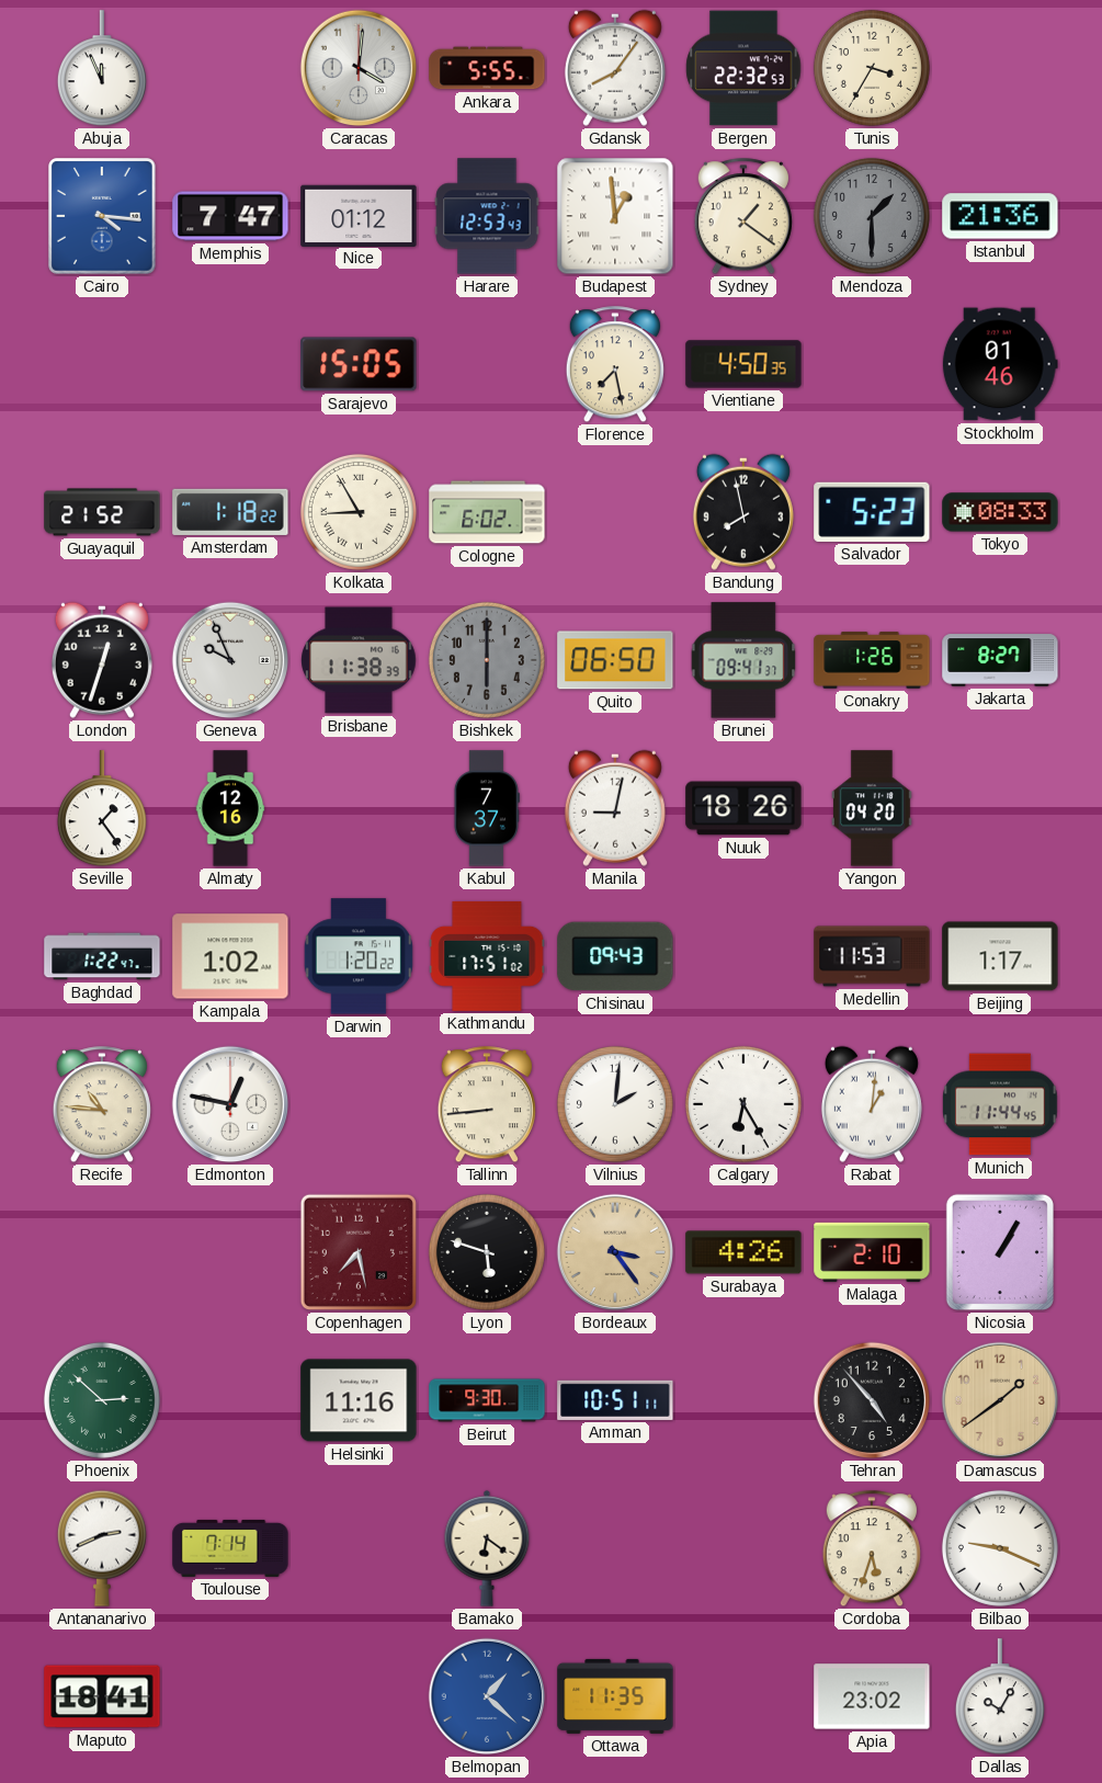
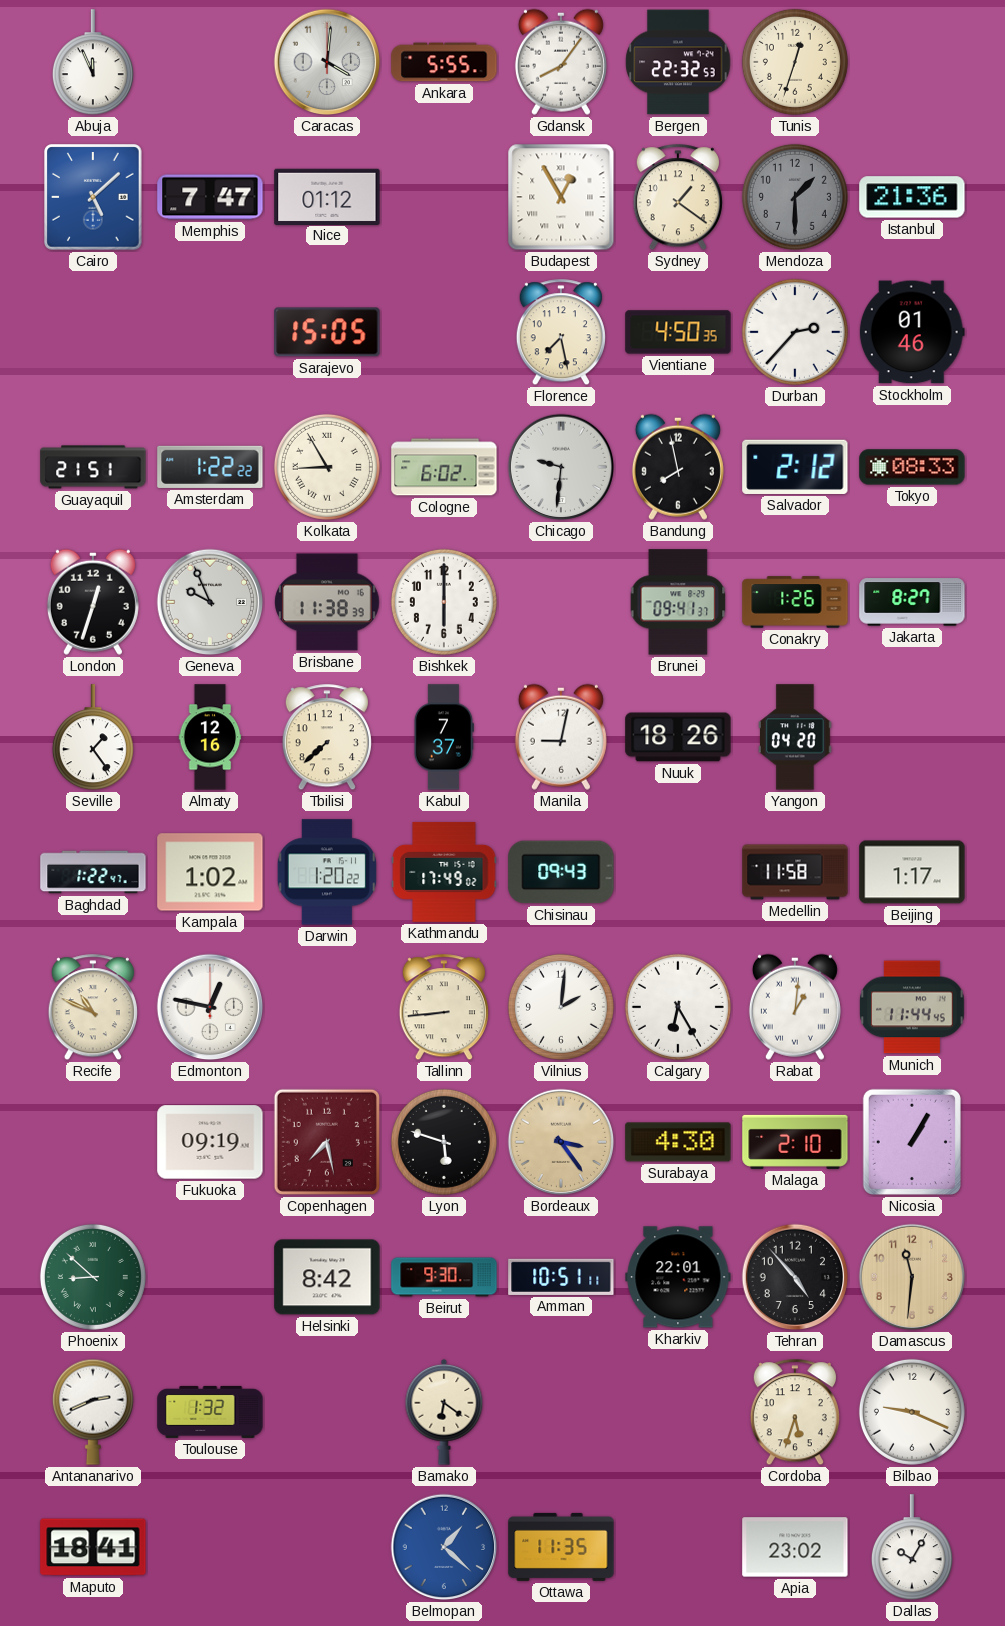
Tunis: 3:35 -> 12:33
Cairo: 4:16 -> 5:08
Harare: 12:53 -> none
Budapest: 12:59 -> 12:55
Durban: none -> 2:37
Guayaquil: 21:52 -> 21:51
Amsterdam: 1:18 -> 1:22
Chicago: none -> 9:31
Salvador: 5:23 -> 2:12
Bishkek dial: grey -> white
Quito: 06:50 -> none
Tbilisi: none -> 7:38
Kathmandu: 17:51 -> 17:49
Medellin: 11:53 -> 11:58
Recife: 10:46 -> 10:49
Fukuoka: none -> 09:19
Surabaya: 4:26 -> 4:30
Phoenix: 2:52 -> 8:52
Helsinki: 11:16 -> 8:42
Kharkiv: none -> 22:01
Damascus: 1:39 -> 11:31
Toulouse: 7:14 -> 1:32
